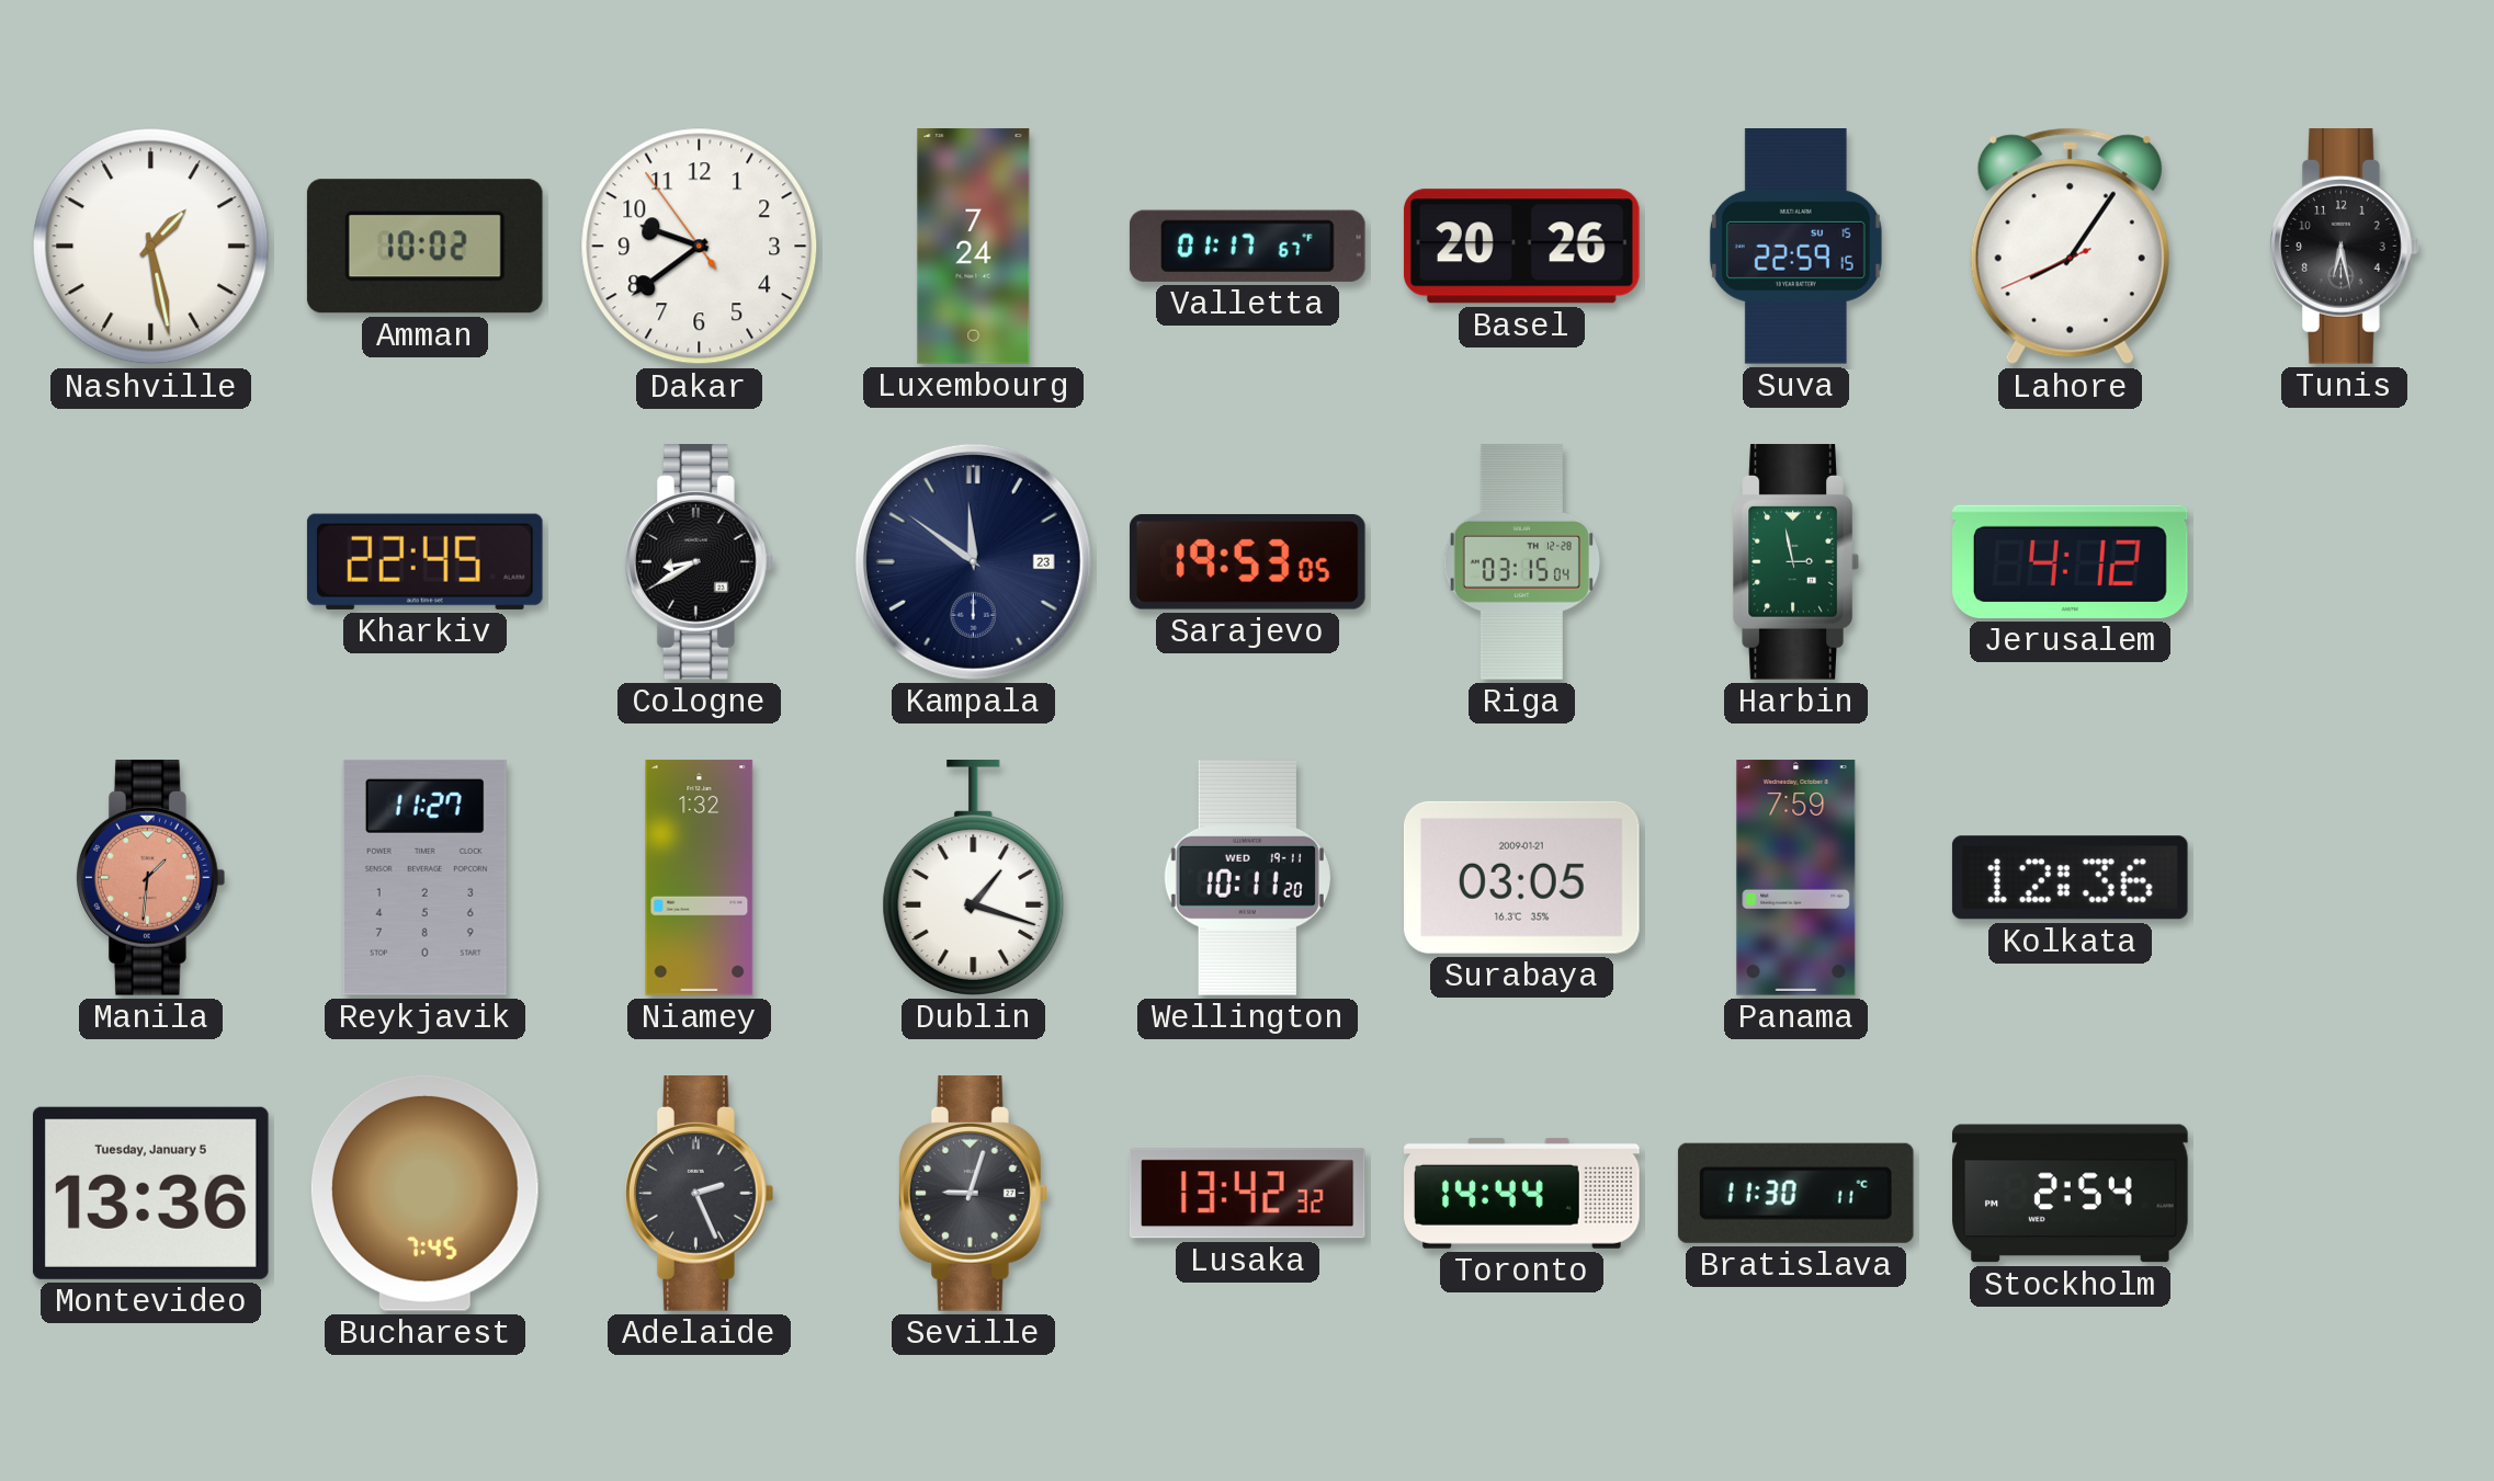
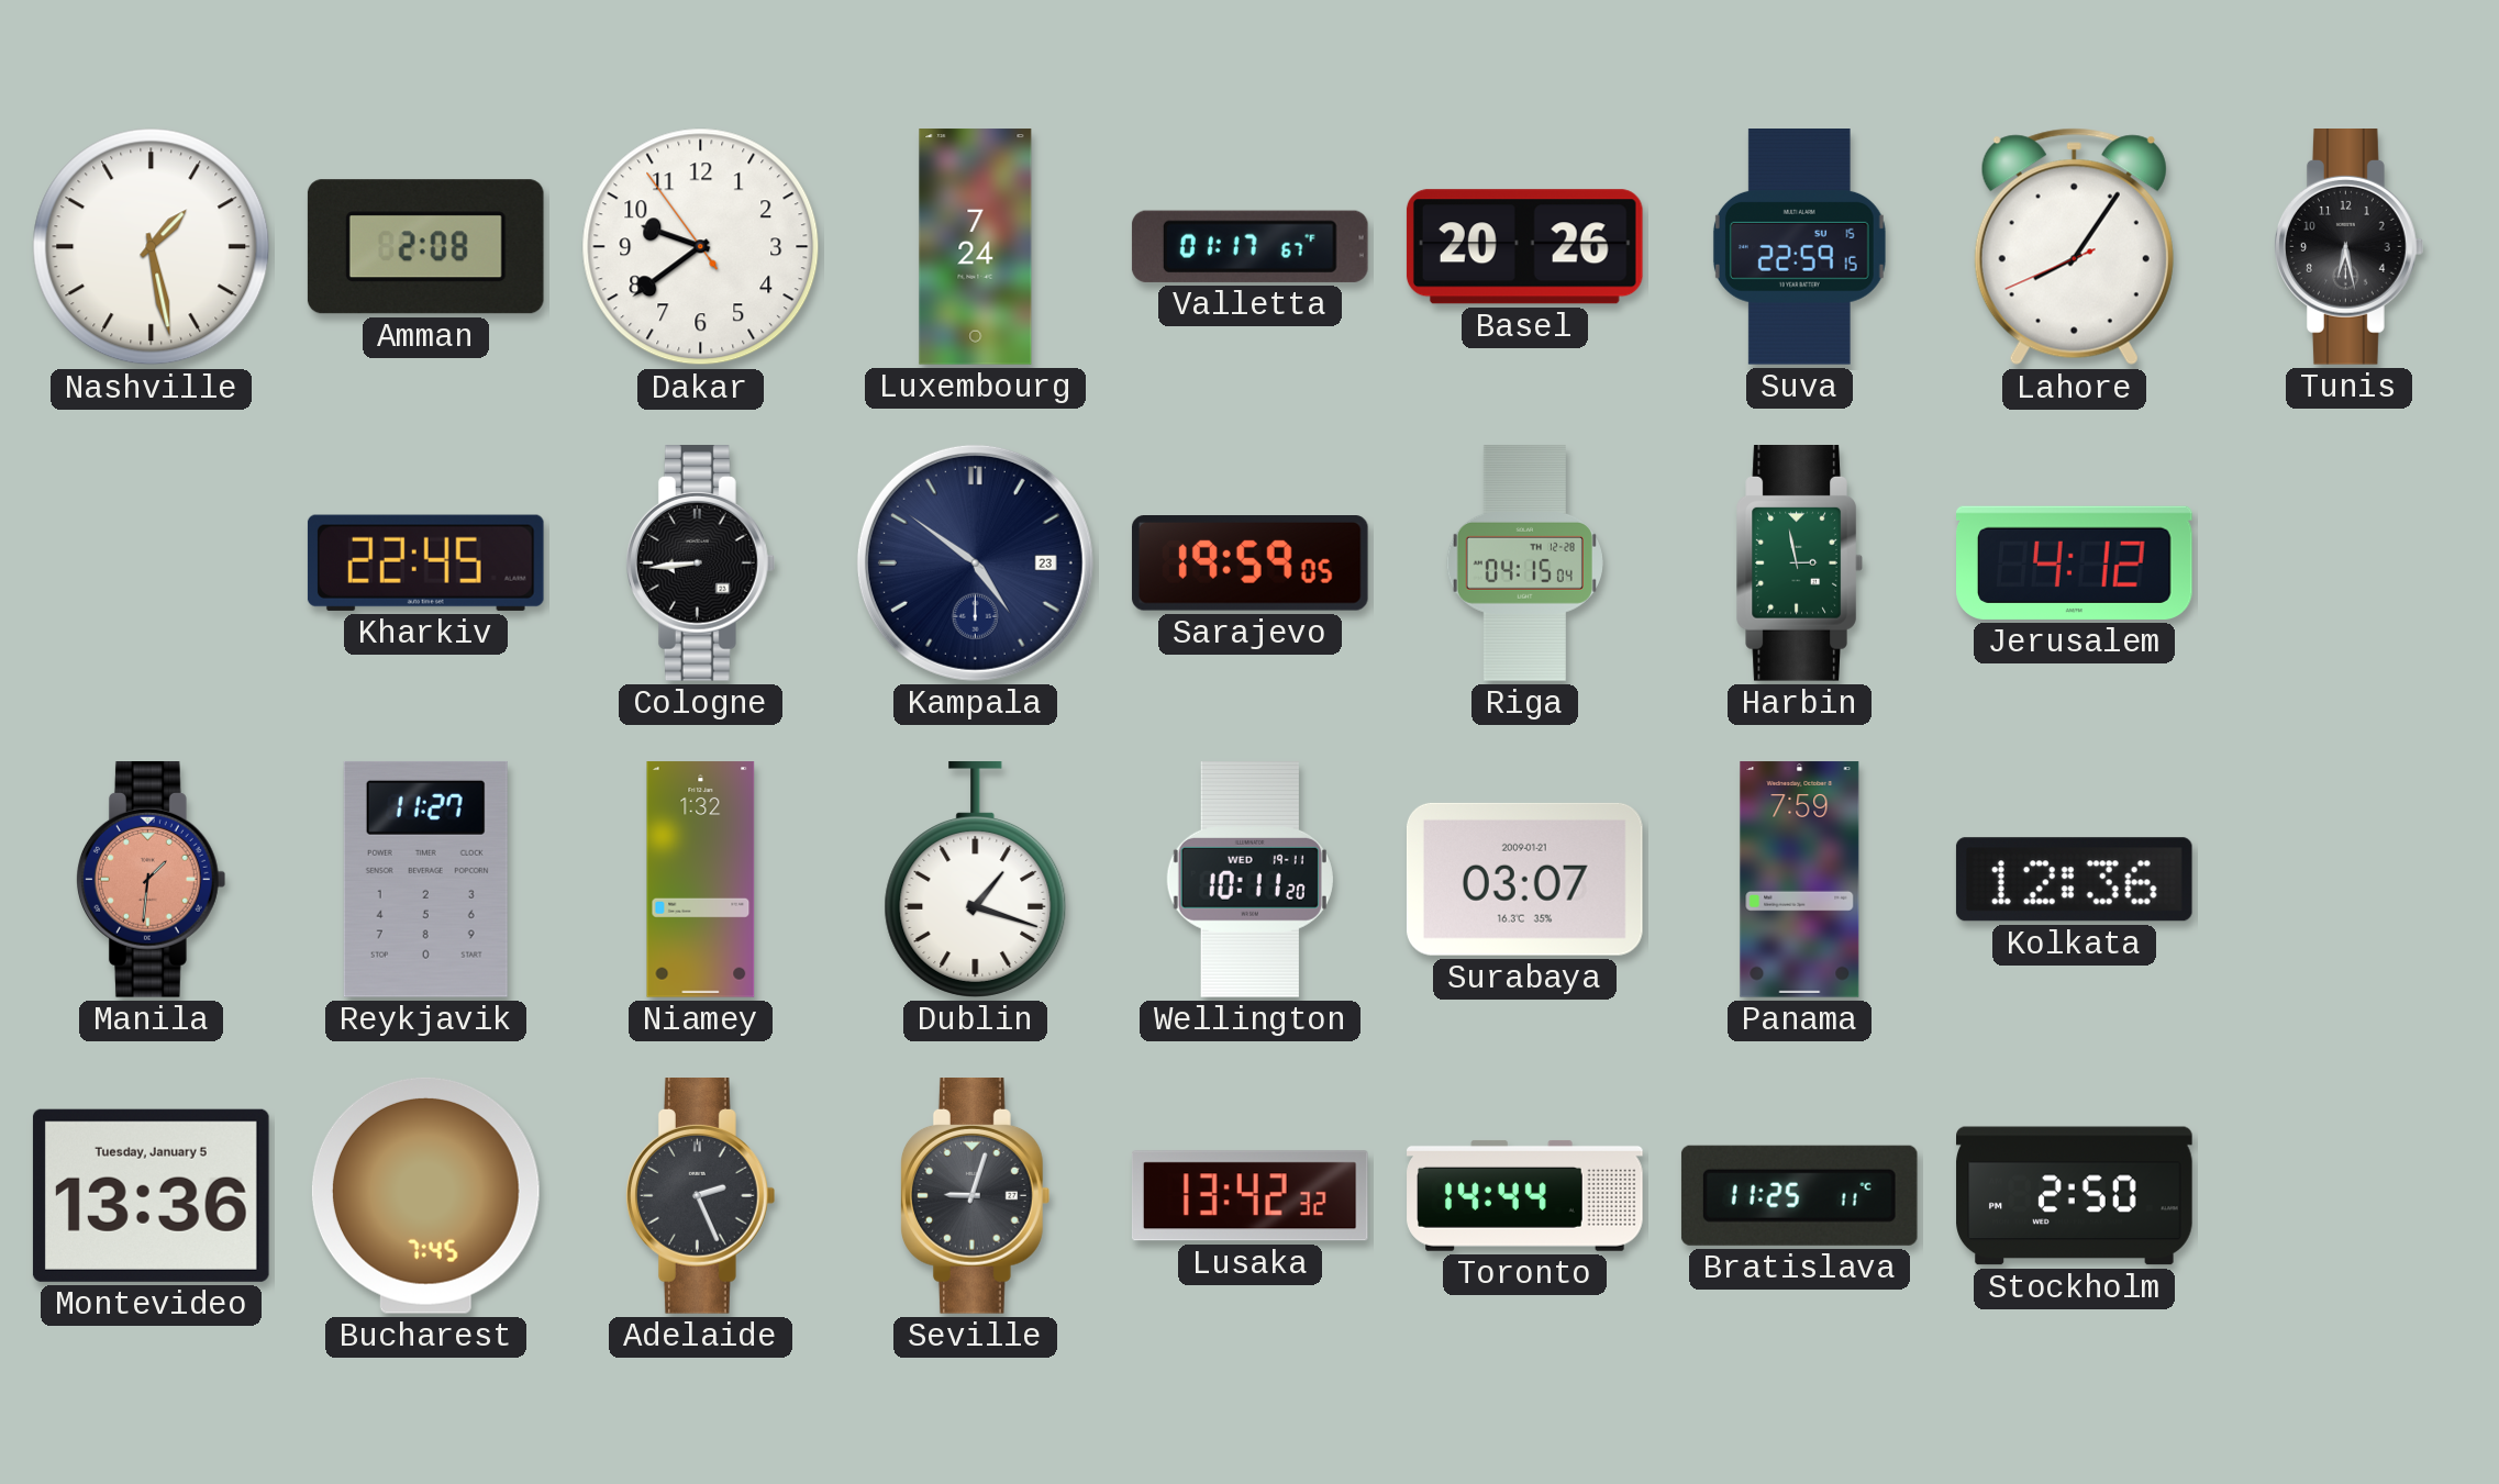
Amman: 10:02 -> 2:08
Cologne: 8:40 -> 8:44
Kampala: 11:51 -> 4:51
Sarajevo: 19:53 -> 19:59
Riga: 03:15 -> 04:15
Surabaya: 03:05 -> 03:07
Bratislava: 11:30 -> 11:25
Stockholm: 2:54 -> 2:50
